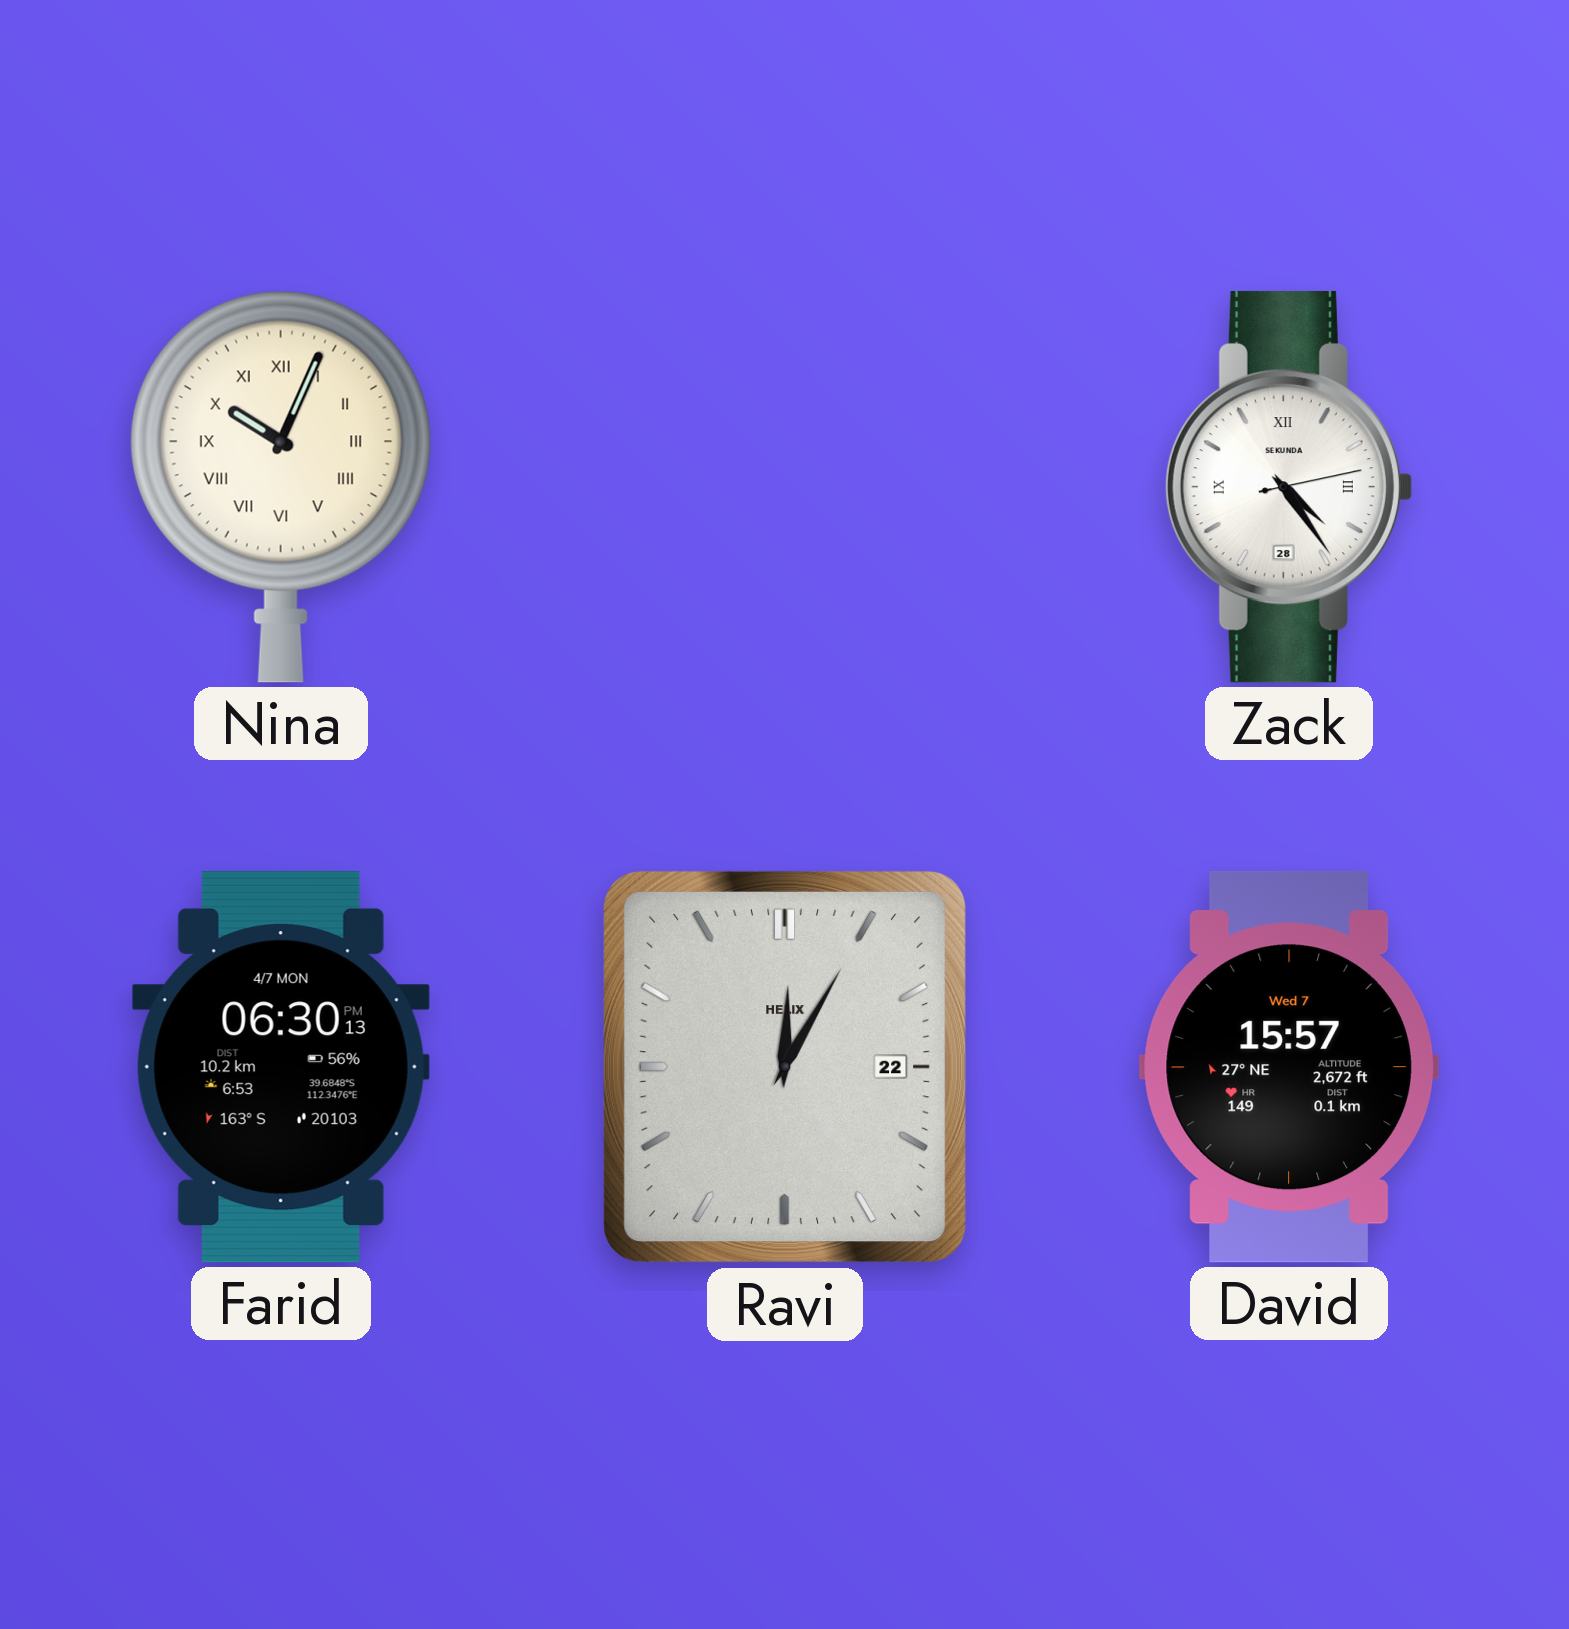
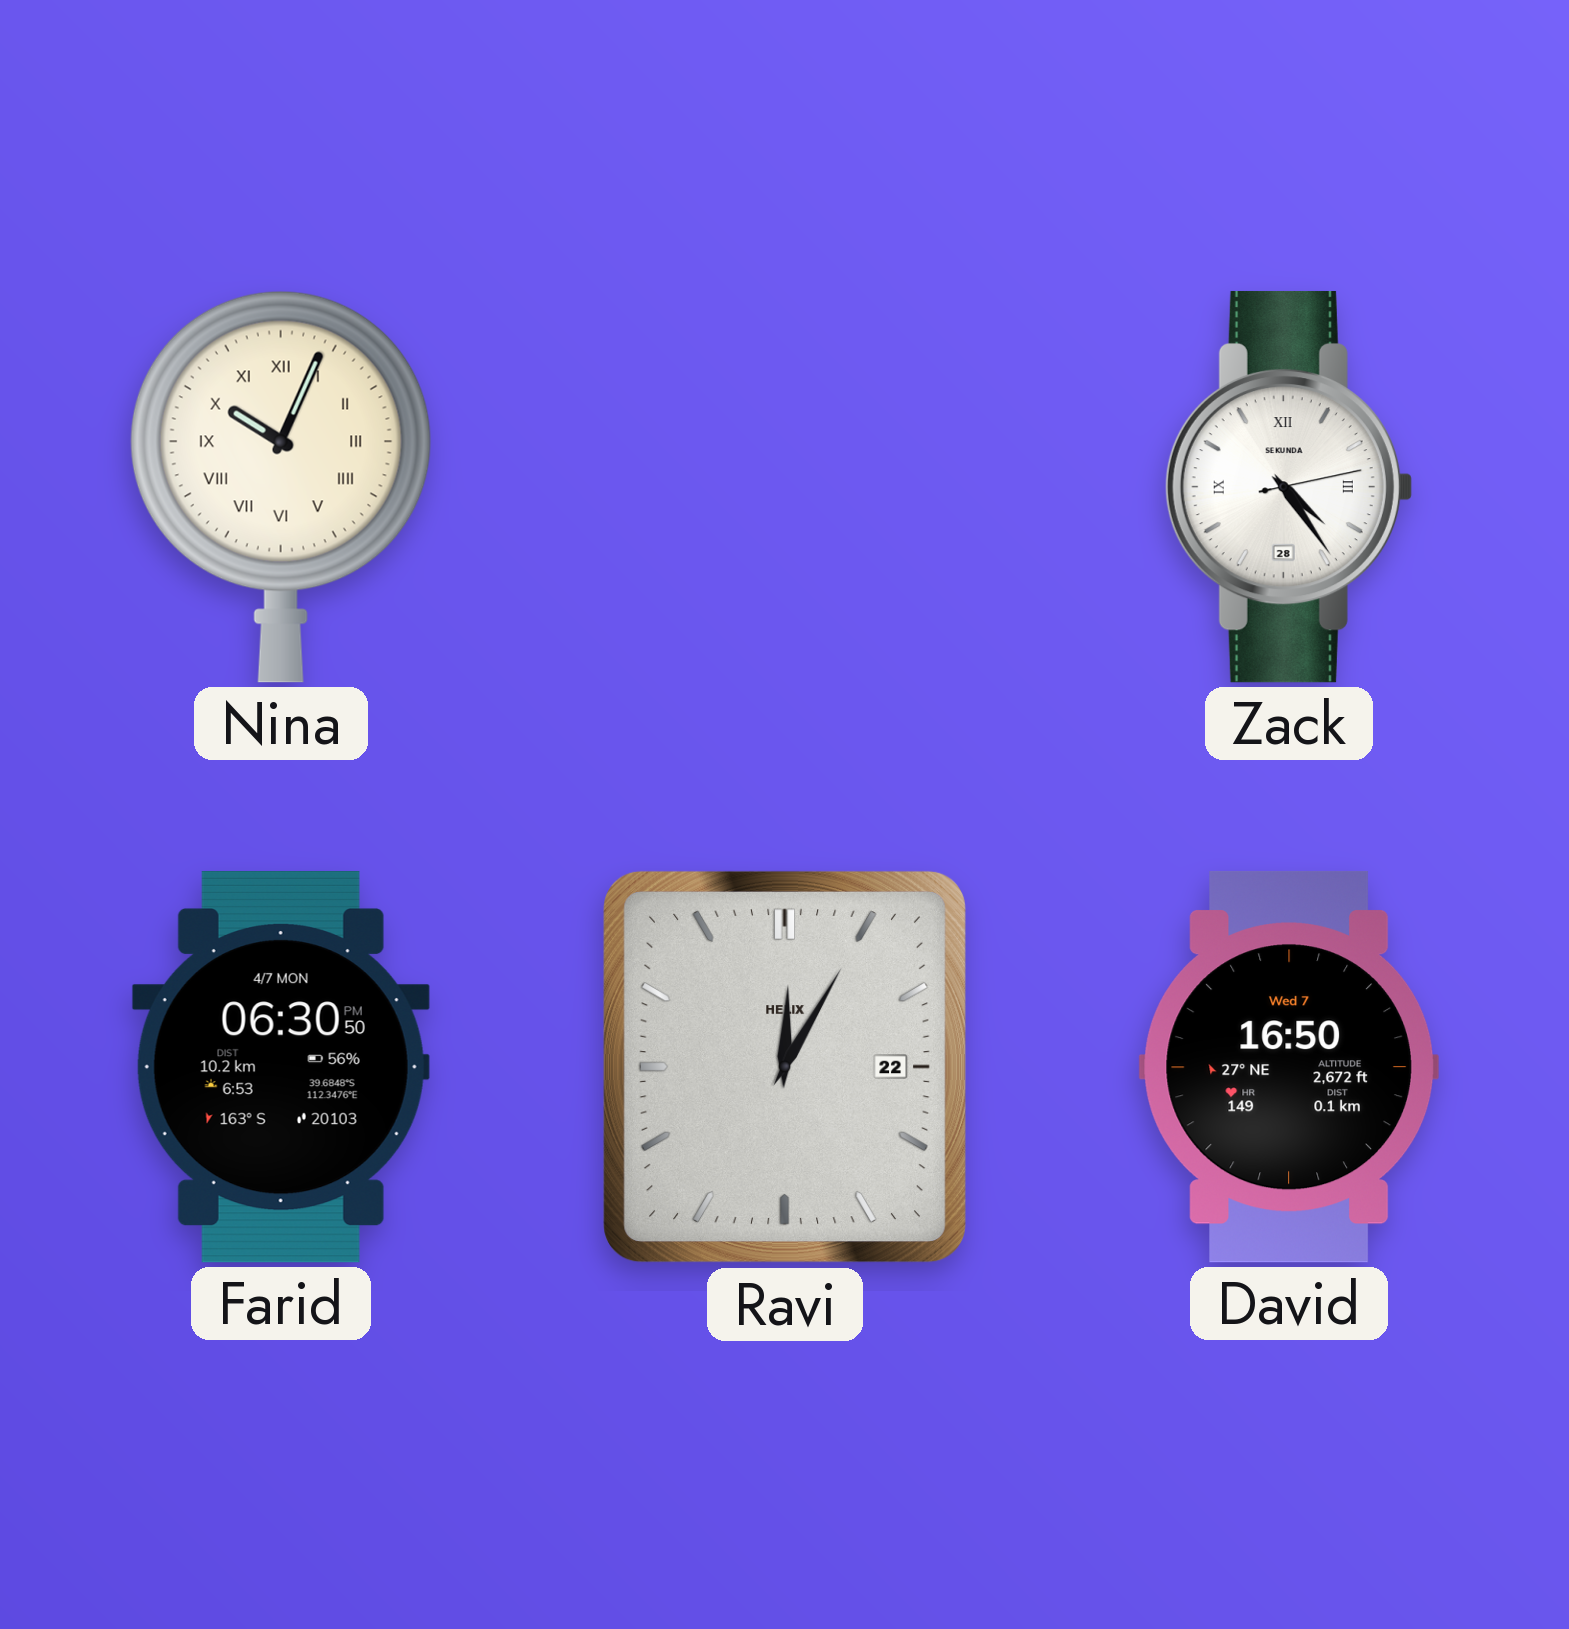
Farid: 06:30:13 PM -> 06:30:50 PM
David: 15:57 -> 16:50
